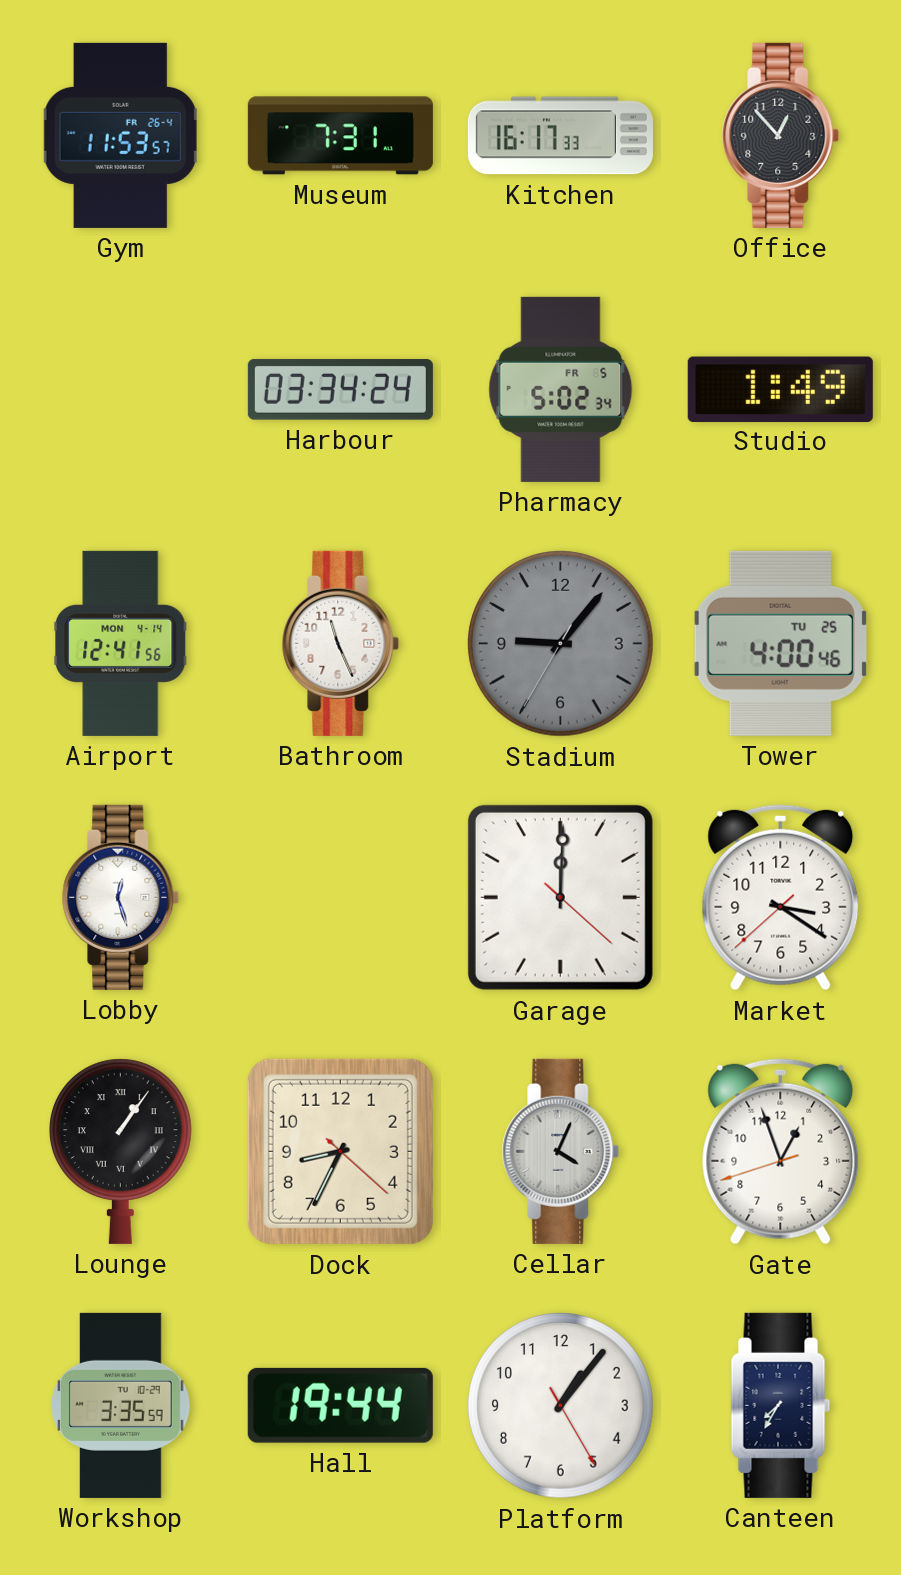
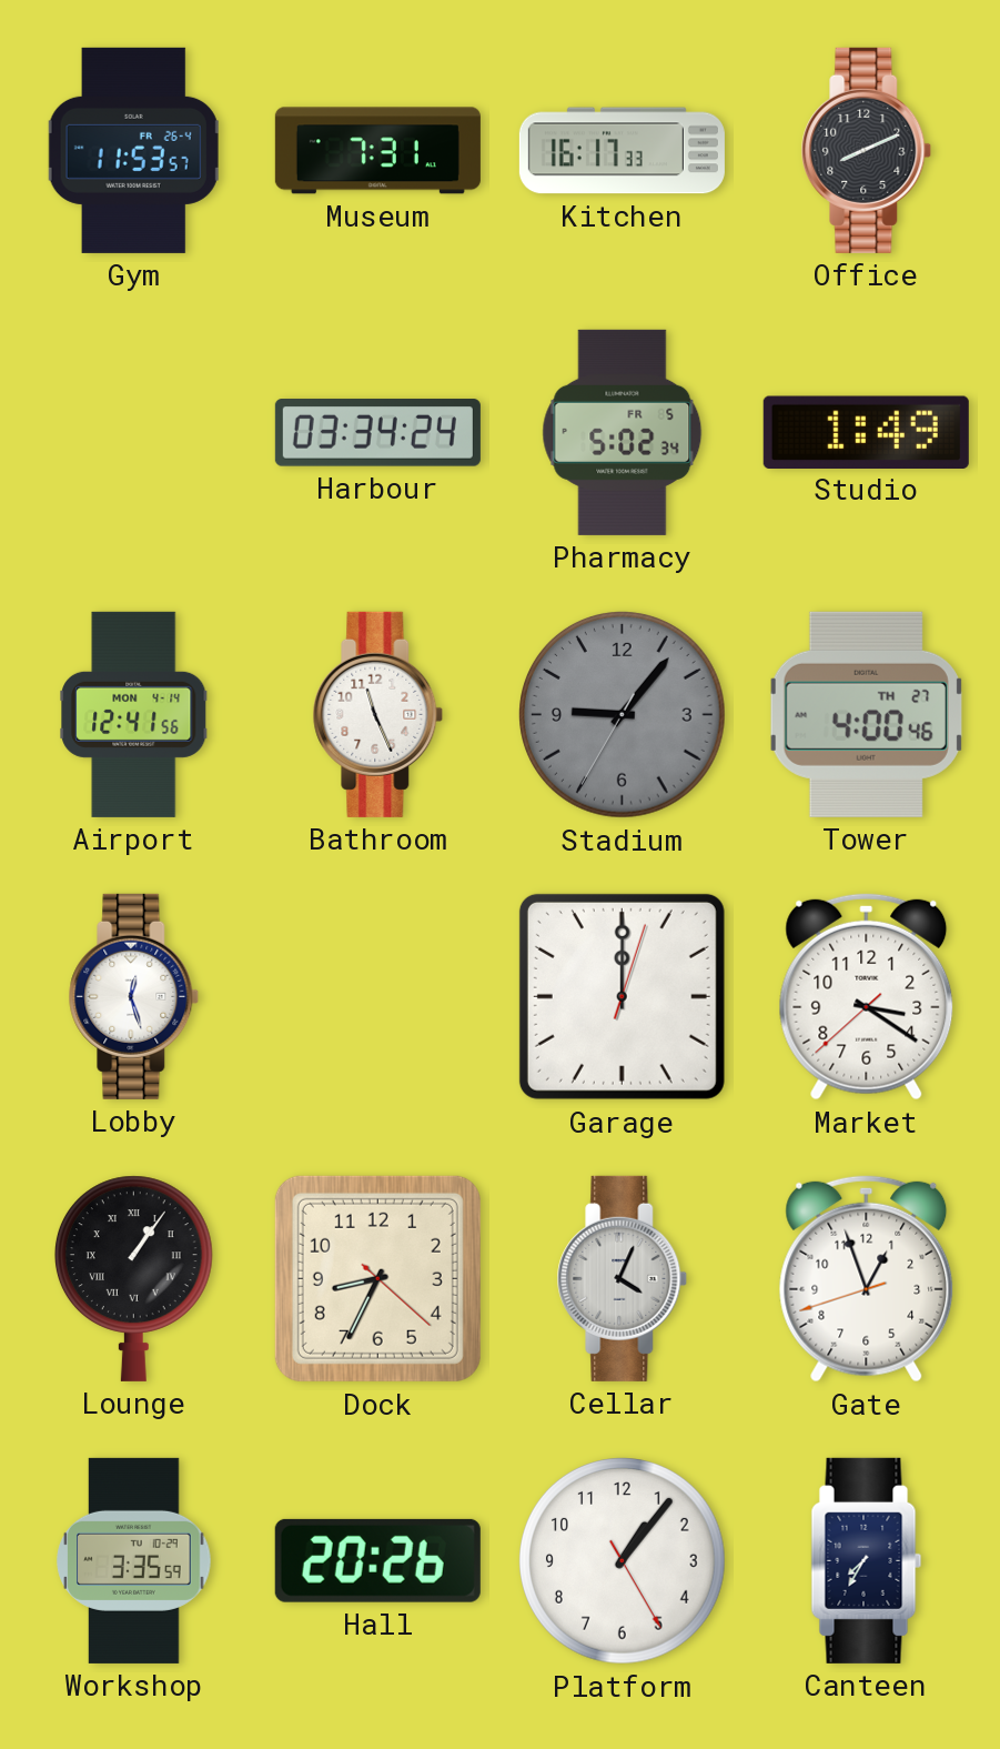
Office: 12:53 -> 8:11
Tower date: TU 25 -> TH 27
Garage: 12:00:22 -> 12:00:03
Hall: 19:44 -> 20:26
